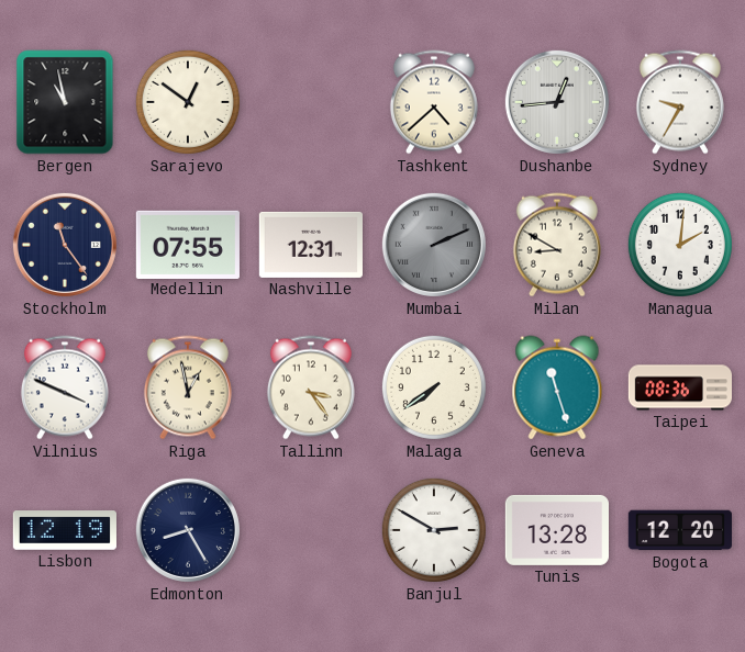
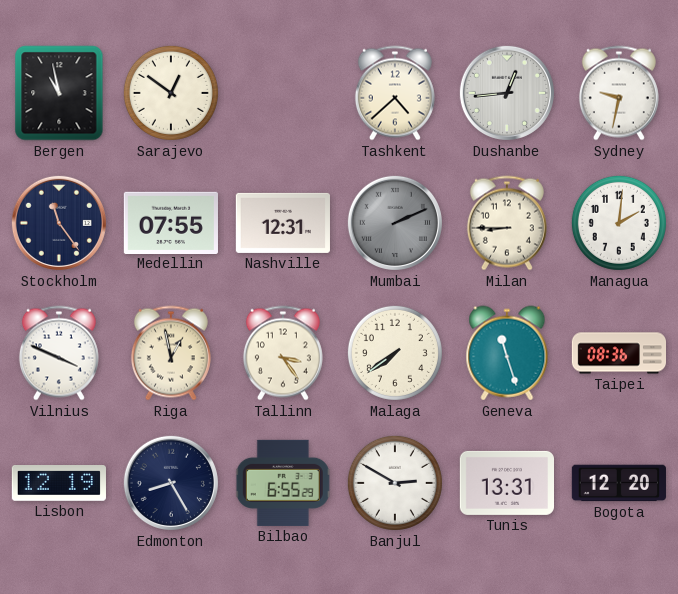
Sydney: 9:35 -> 9:32
Milan: 8:50 -> 8:45
Bilbao: none -> 6:55
Tunis: 13:28 -> 13:31
